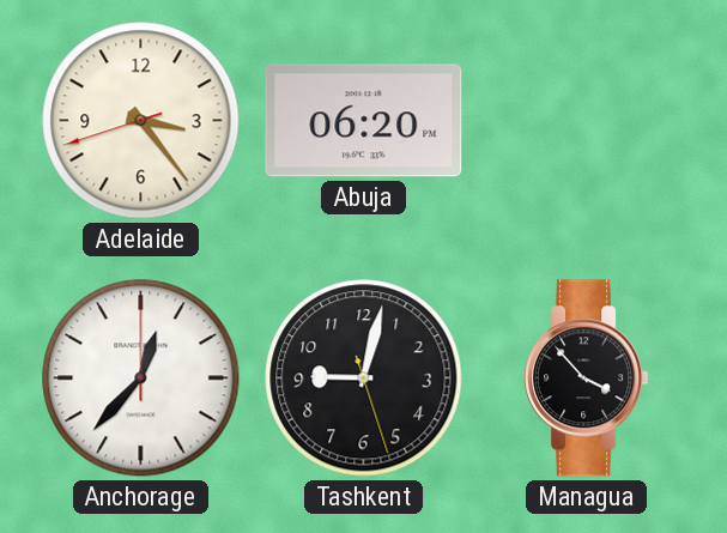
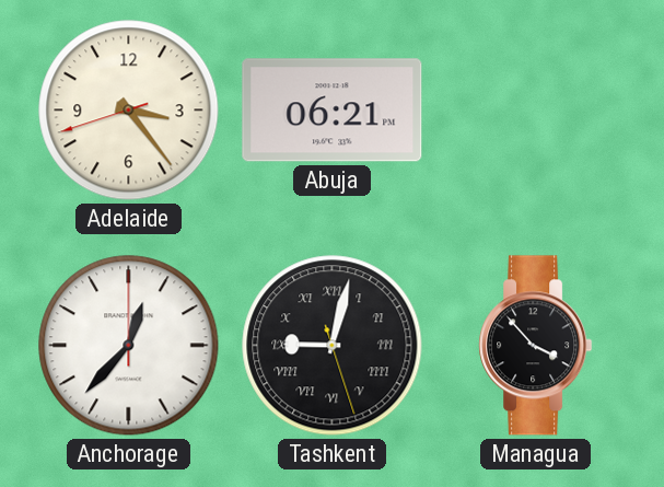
Abuja: 06:20 -> 06:21
Tashkent numerals: Arabic -> Roman
